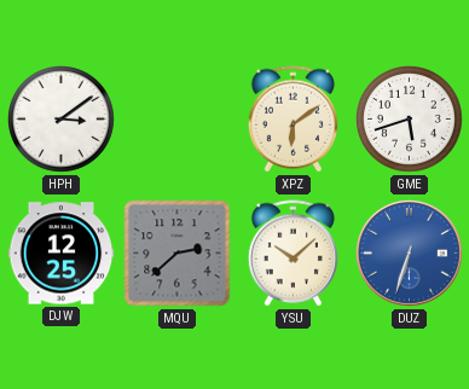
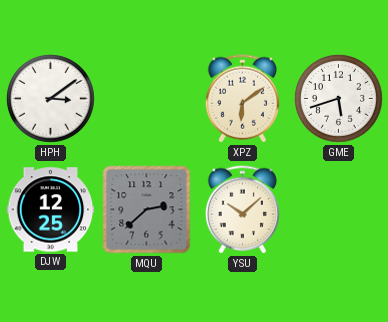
DUZ: 6:33 -> none
